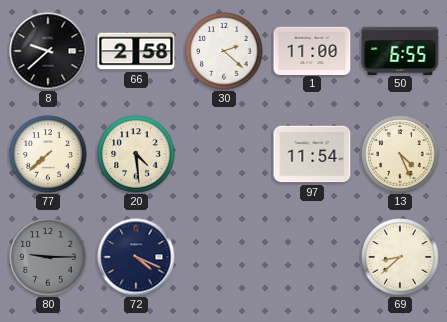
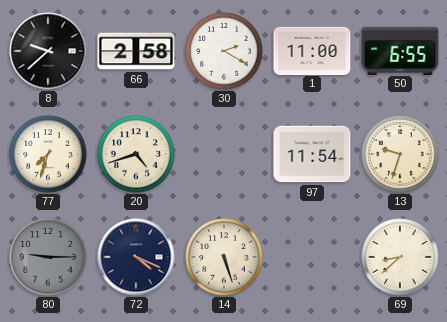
30: 2:22 -> 2:20
77: 7:38 -> 7:33
20: 4:29 -> 4:42
13: 4:26 -> 9:33
14: none -> 5:27
